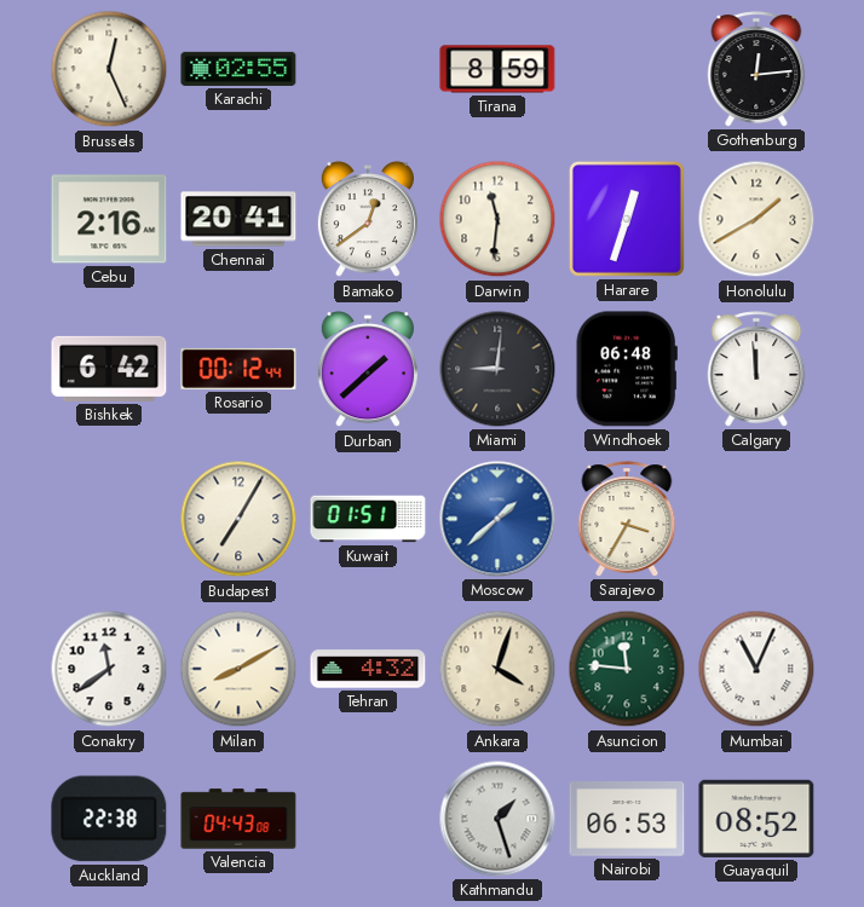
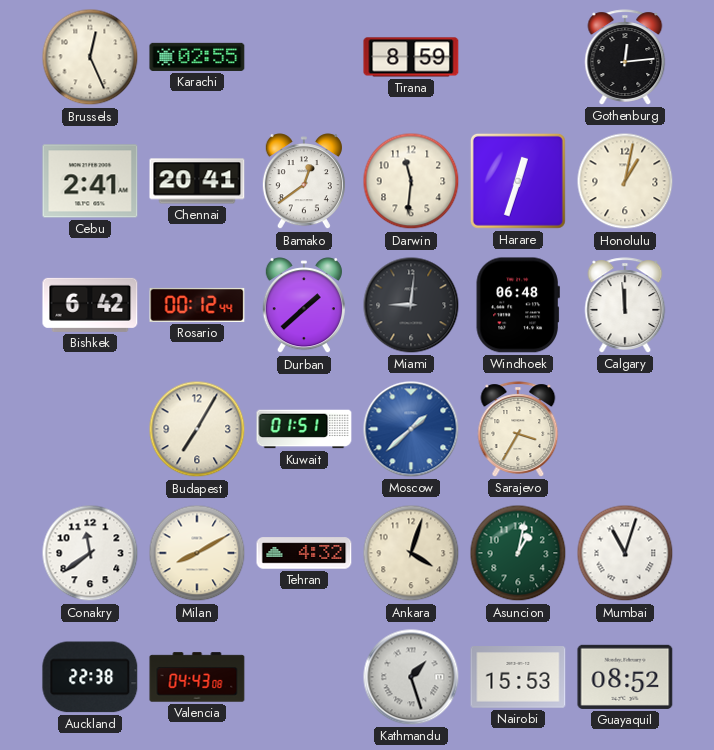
Cebu: 2:16 -> 2:41
Honolulu: 1:40 -> 1:02
Asuncion: 11:46 -> 1:02
Mumbai: 11:04 -> 11:03
Nairobi: 06:53 -> 15:53
